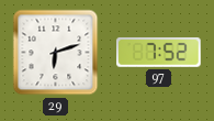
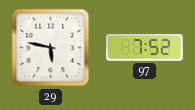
29: 6:12 -> 5:47
